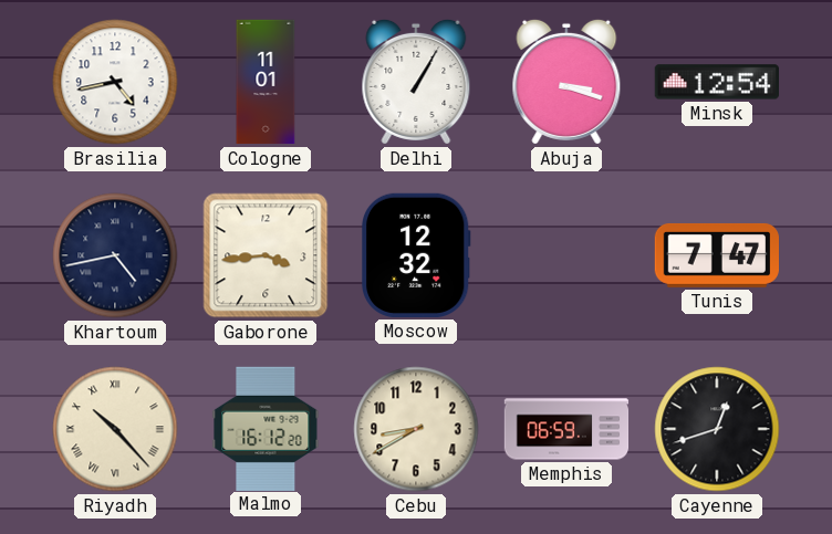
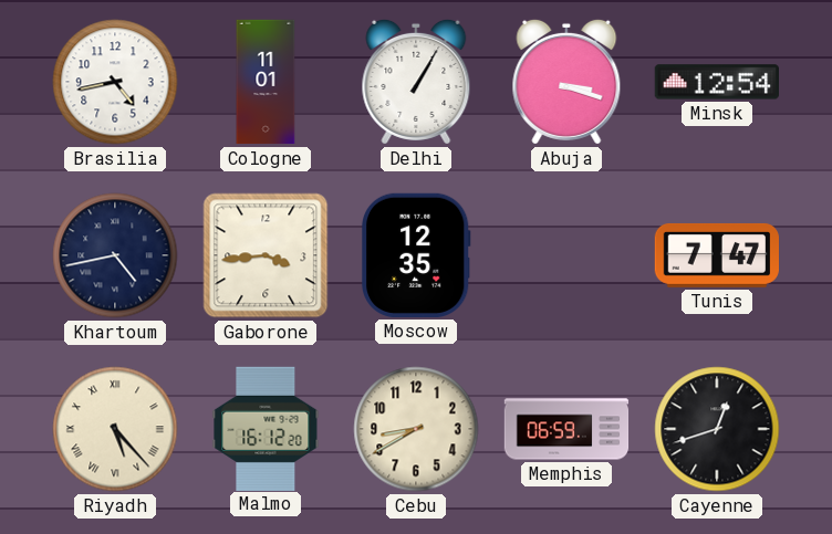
Moscow: 12:32 -> 12:35
Riyadh: 10:23 -> 5:23
